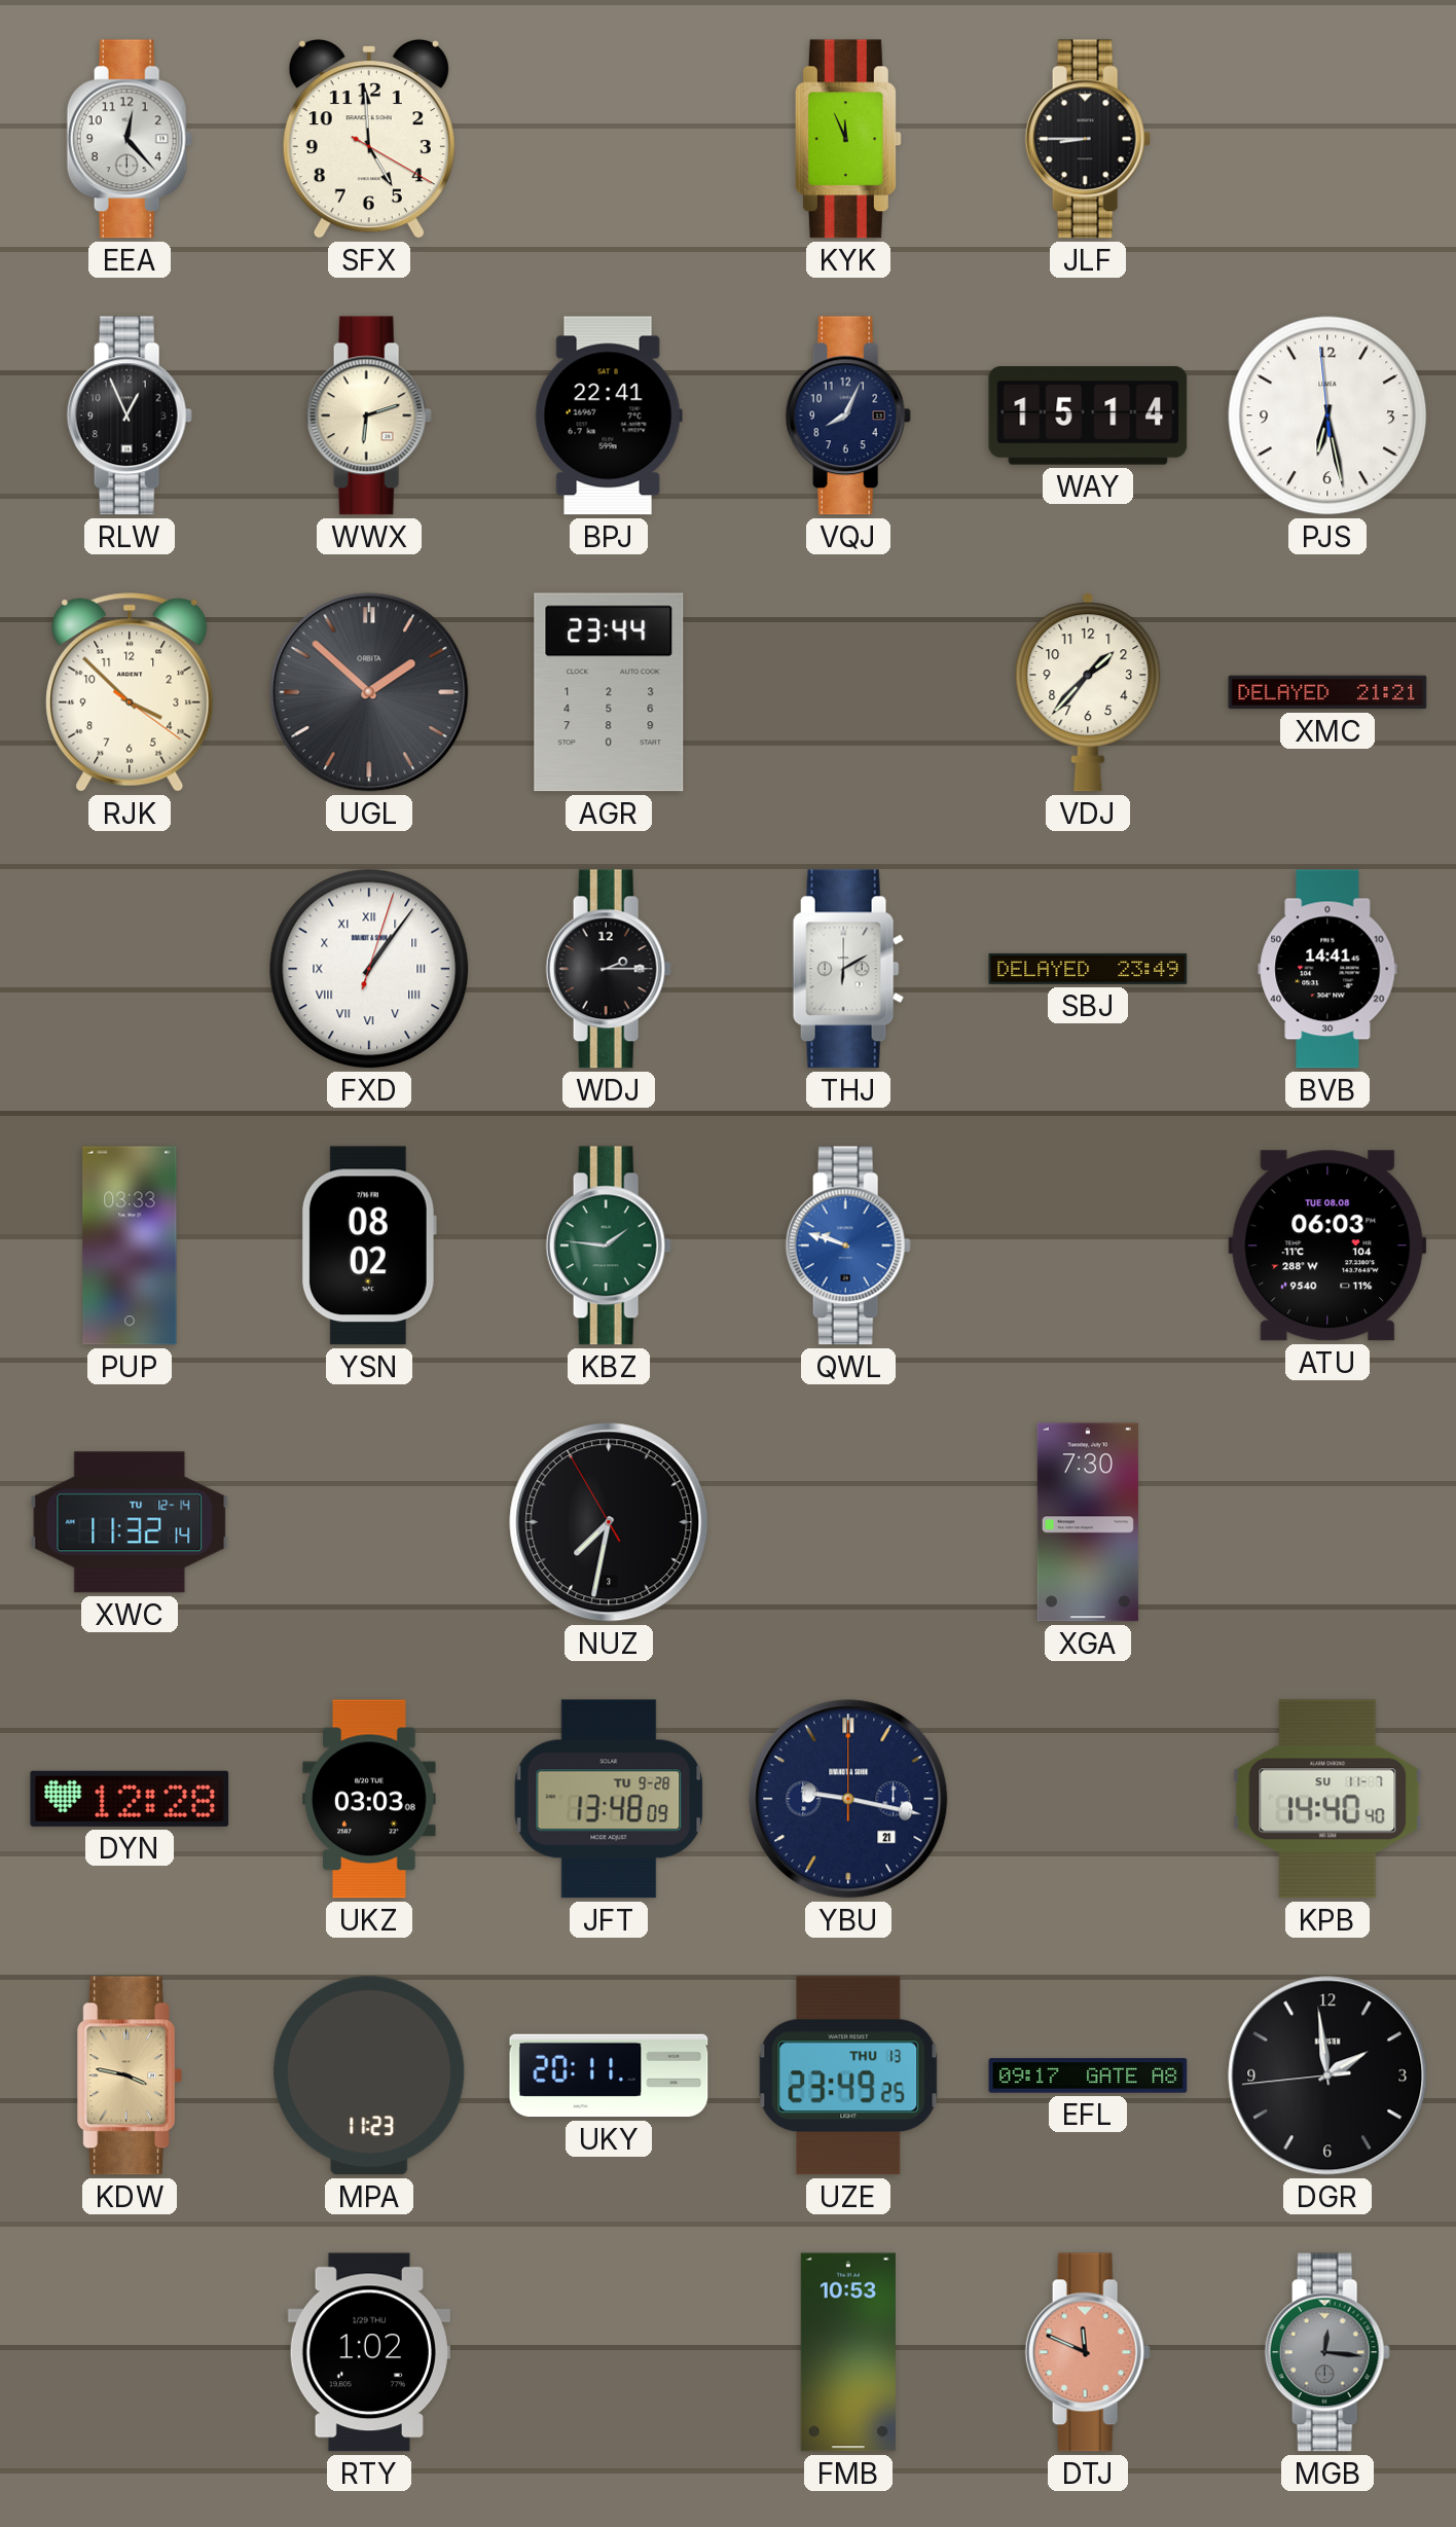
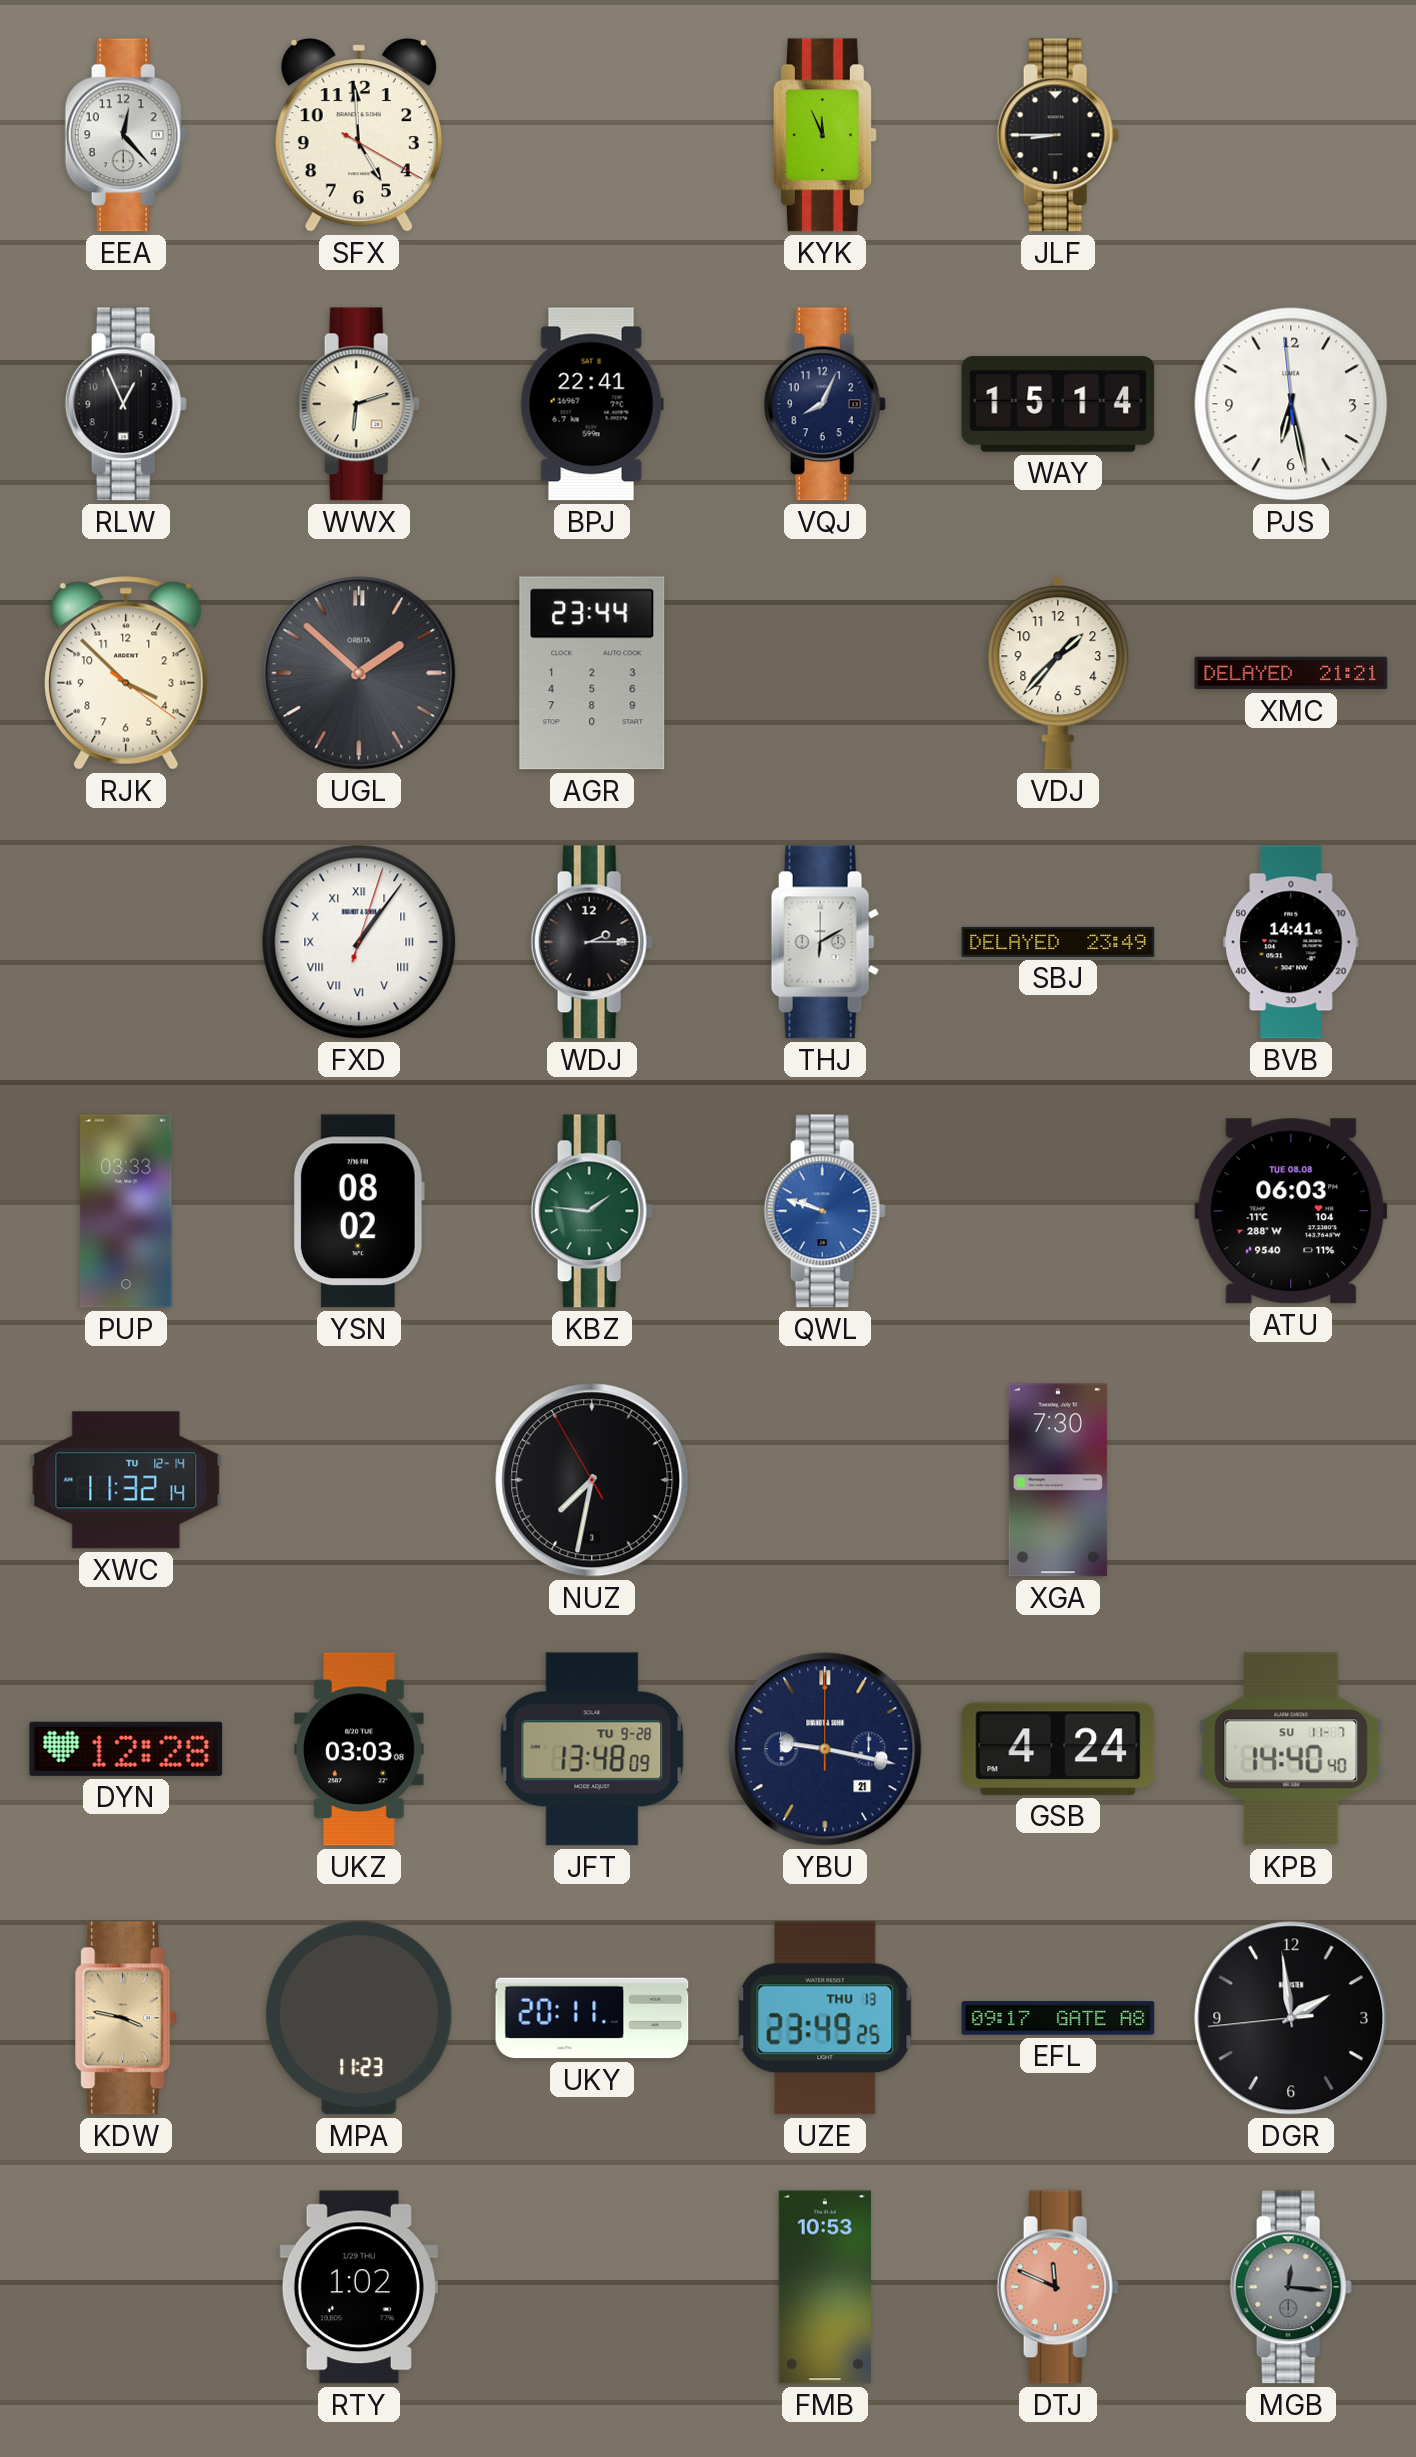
GSB: none -> 4:24
